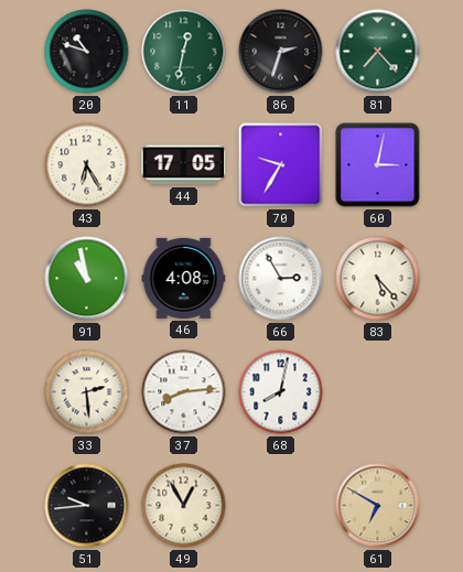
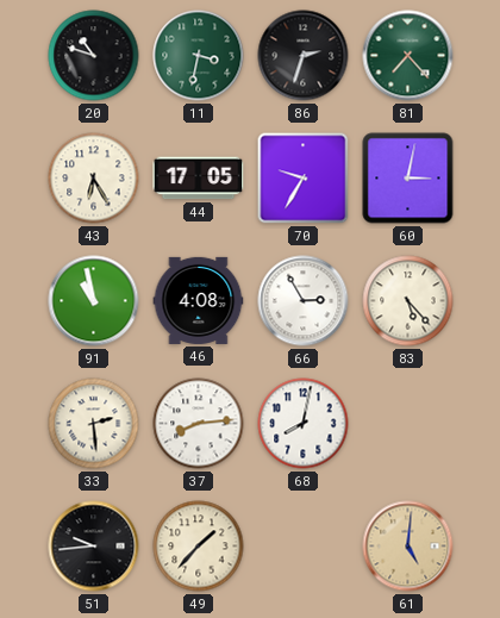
11: 12:32 -> 3:32
49: 12:55 -> 1:37
61: 6:50 -> 5:01
